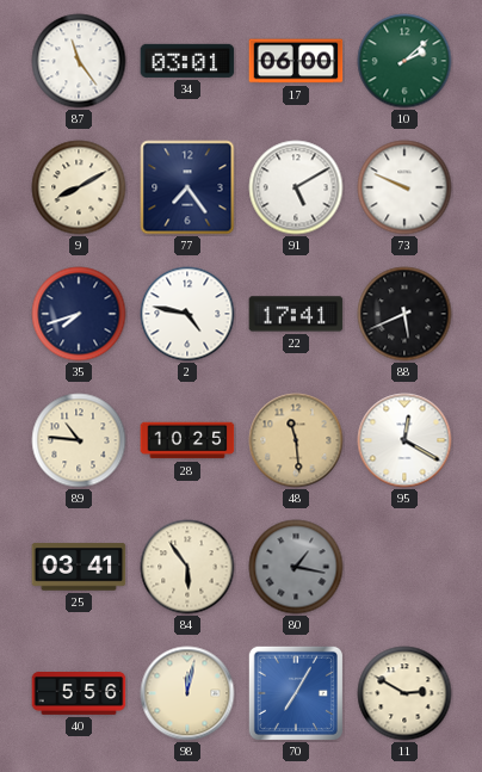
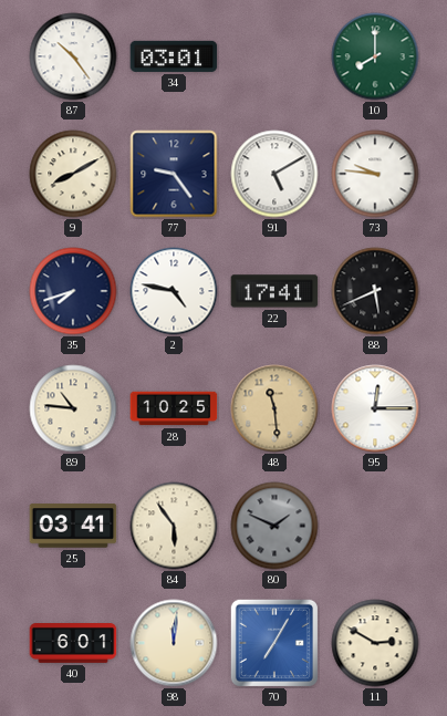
87: 11:24 -> 10:24
17: 06:00 -> none
10: 2:08 -> 8:00
77: 7:24 -> 9:24
73: 9:49 -> 9:46
95: 12:20 -> 12:15
80: 1:17 -> 1:49
40: 5:56 -> 6:01
98: 12:02 -> 12:01
